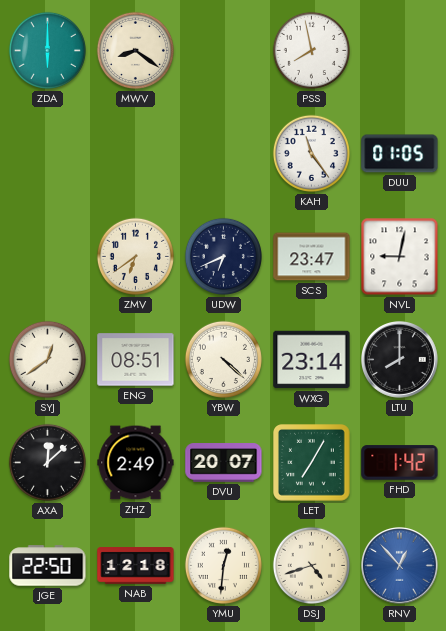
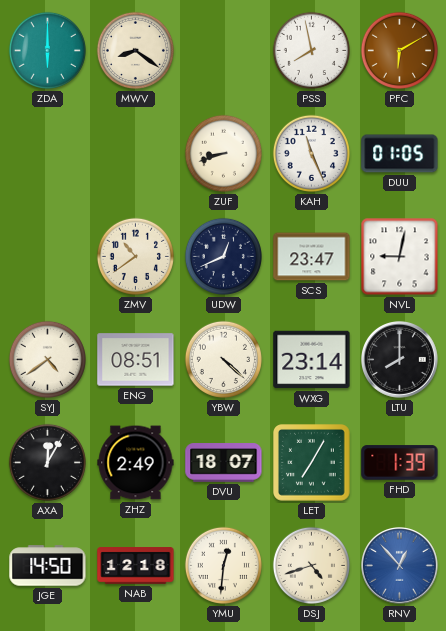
PFC: none -> 6:10
ZUF: none -> 8:42
KAH: 11:24 -> 11:26
ZMV: 6:39 -> 10:39
UDW: 6:41 -> 12:41
SYJ: 12:39 -> 4:39
AXA: 12:08 -> 12:05
DVU: 20:07 -> 18:07
FHD: 1:42 -> 1:39
JGE: 22:50 -> 14:50
